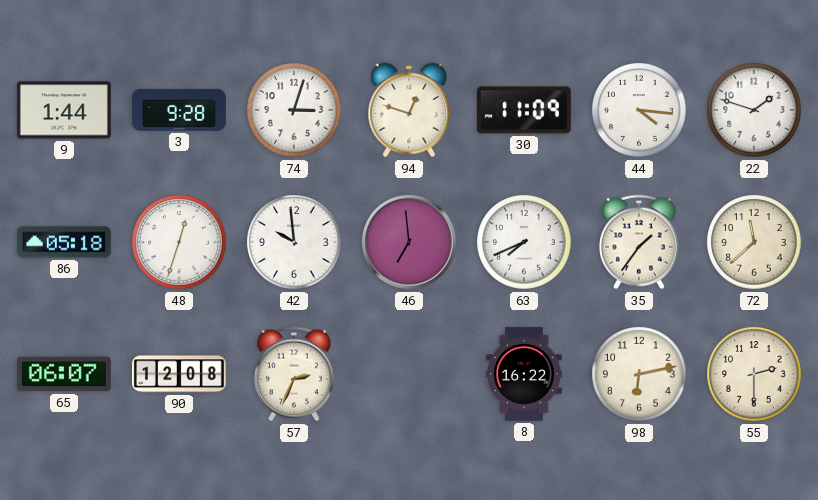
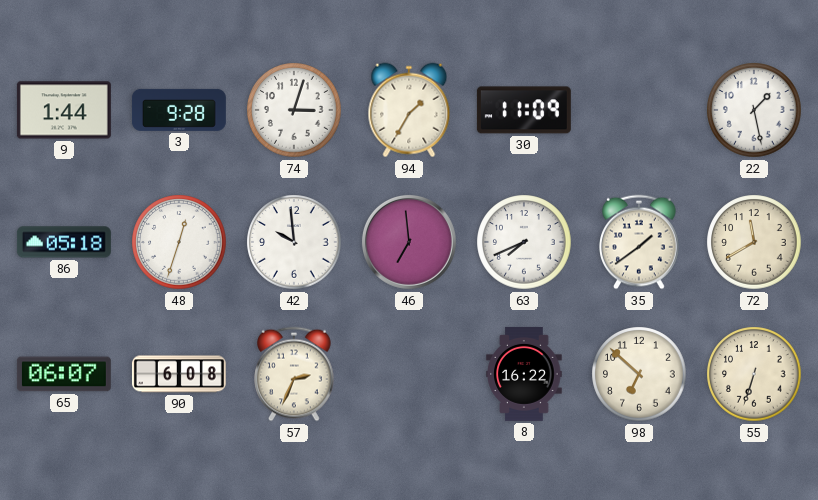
94: 12:48 -> 1:35
44: 4:16 -> none
22: 1:48 -> 1:28
35: 1:36 -> 1:39
72: 11:38 -> 11:40
90: 12:08 -> 6:08
98: 6:13 -> 6:52
55: 2:30 -> 6:33
